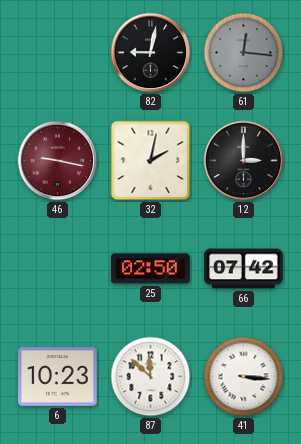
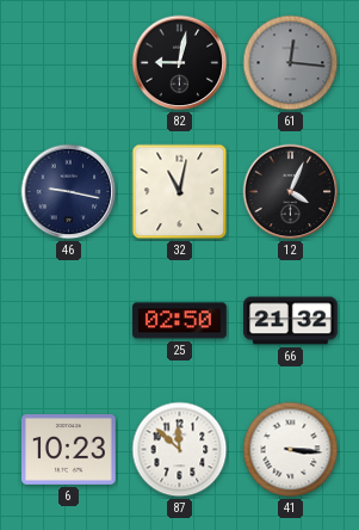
46 dial: burgundy -> navy
32: 2:02 -> 11:02
12: 3:00 -> 4:04
66: 07:42 -> 21:32
